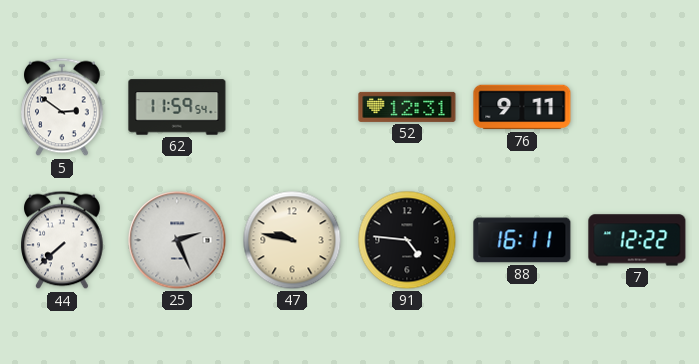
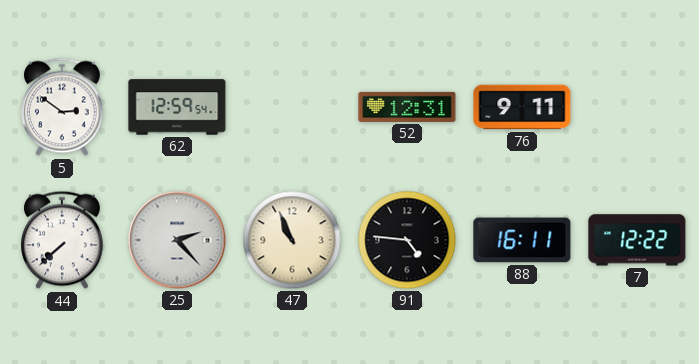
62: 11:59 -> 12:59
25: 2:26 -> 2:23
47: 9:47 -> 10:56
